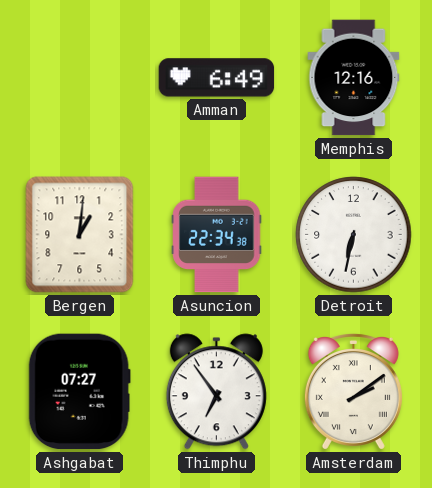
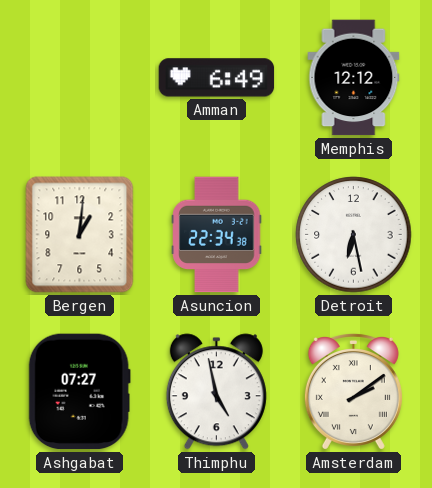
Memphis: 12:16 -> 12:12
Detroit: 6:32 -> 6:28
Thimphu: 6:54 -> 4:58
